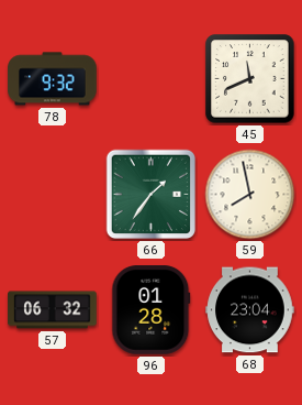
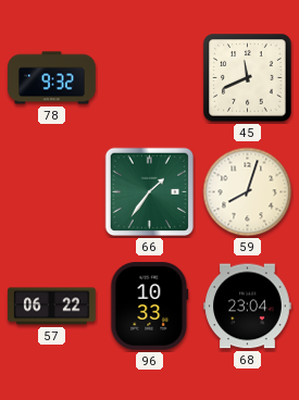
59: 7:58 -> 8:03
57: 06:32 -> 06:22
96: 01:28 -> 10:33
